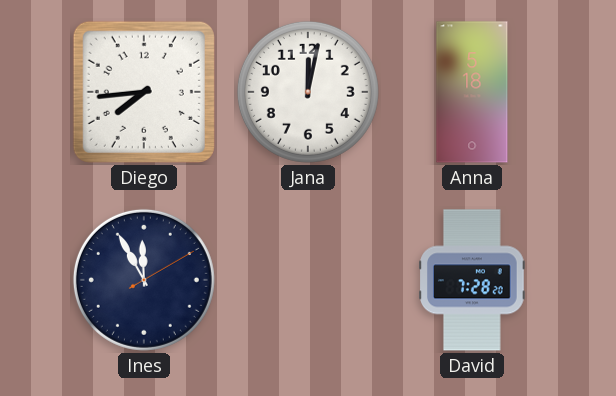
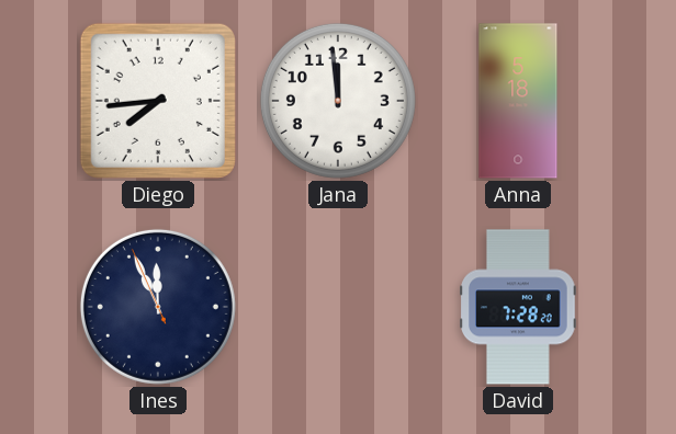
Jana: 12:02 -> 11:59
Ines: 11:55:10 -> 11:55:56
